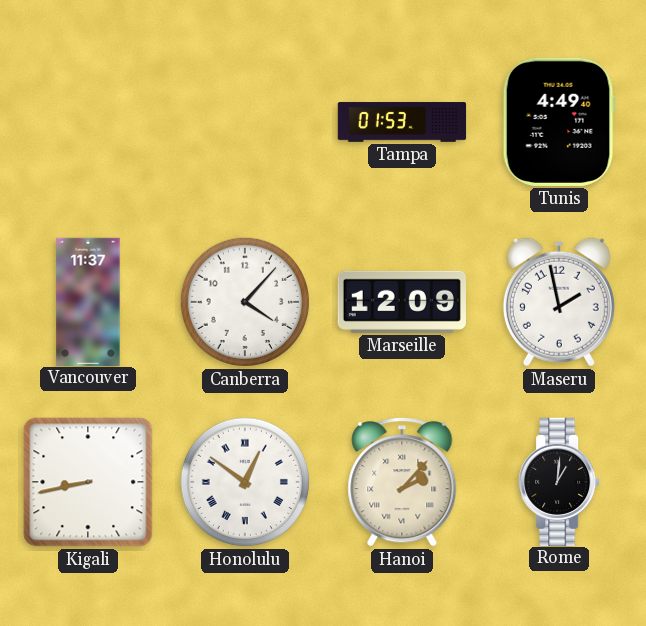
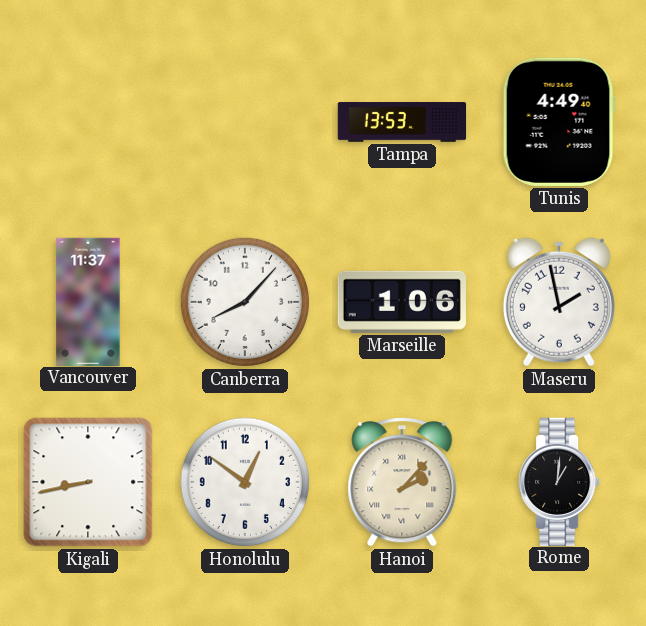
Tampa: 01:53 -> 13:53
Canberra: 4:07 -> 8:07
Marseille: 12:09 -> 1:06
Honolulu numerals: Roman -> Arabic
